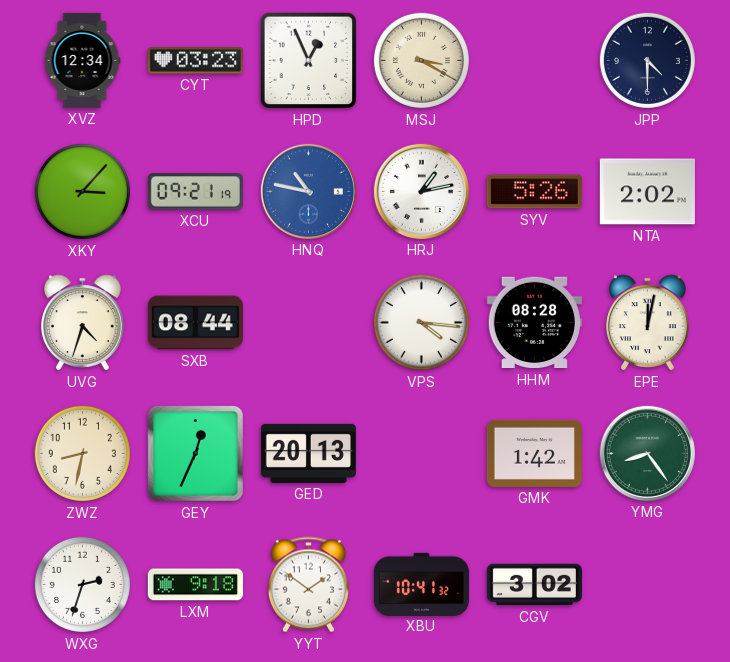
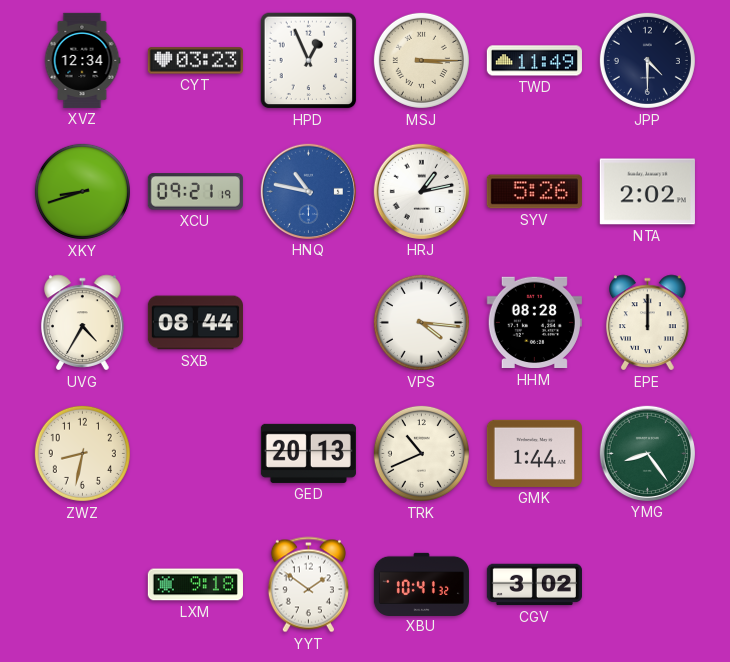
MSJ: 3:20 -> 3:15
TWD: none -> 11:49
XKY: 3:07 -> 8:42
UVG: 4:33 -> 4:35
EPE: 12:02 -> 12:00
GEY: 12:34 -> none
TRK: none -> 10:41
GMK: 1:42 -> 1:44
WXG: 2:33 -> none
